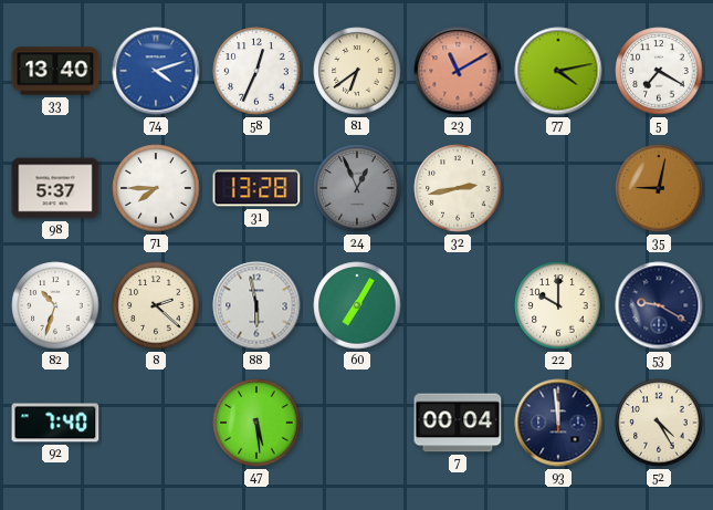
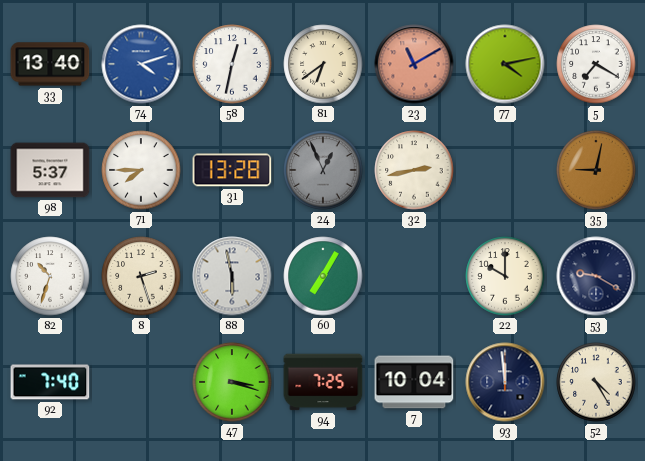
58: 12:34 -> 12:32
8: 2:22 -> 2:27
47: 5:29 -> 3:18
94: none -> 7:25
7: 00:04 -> 10:04
